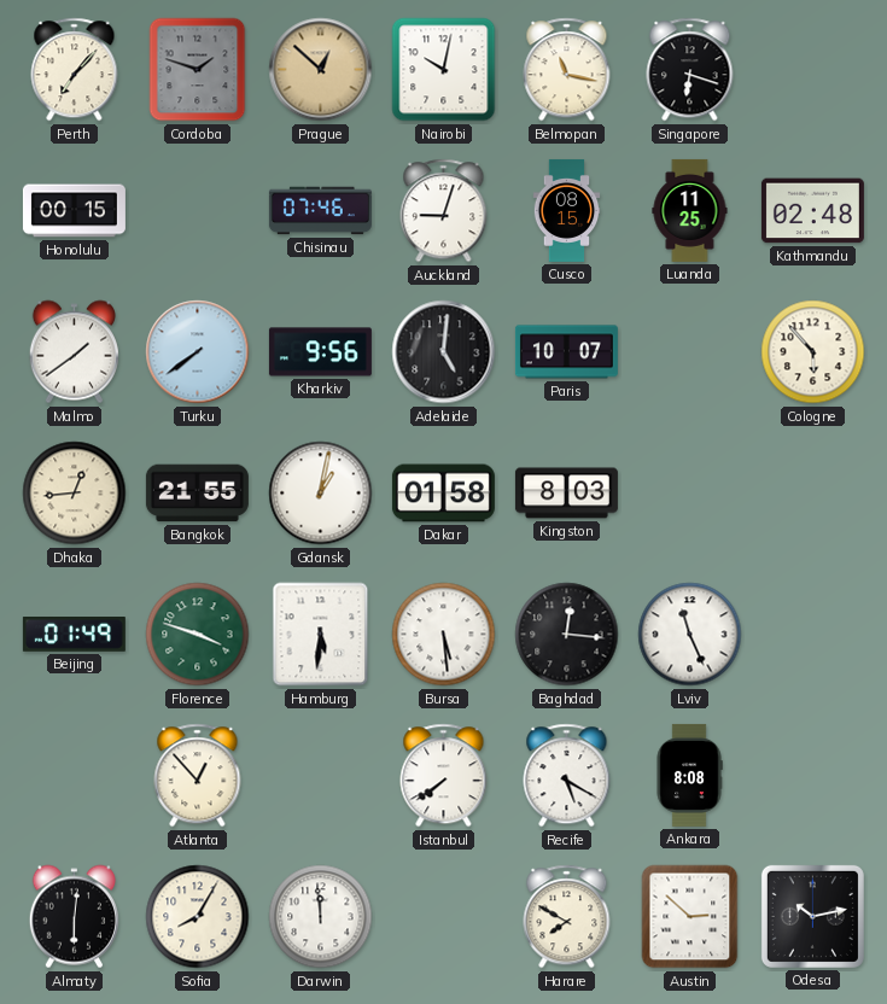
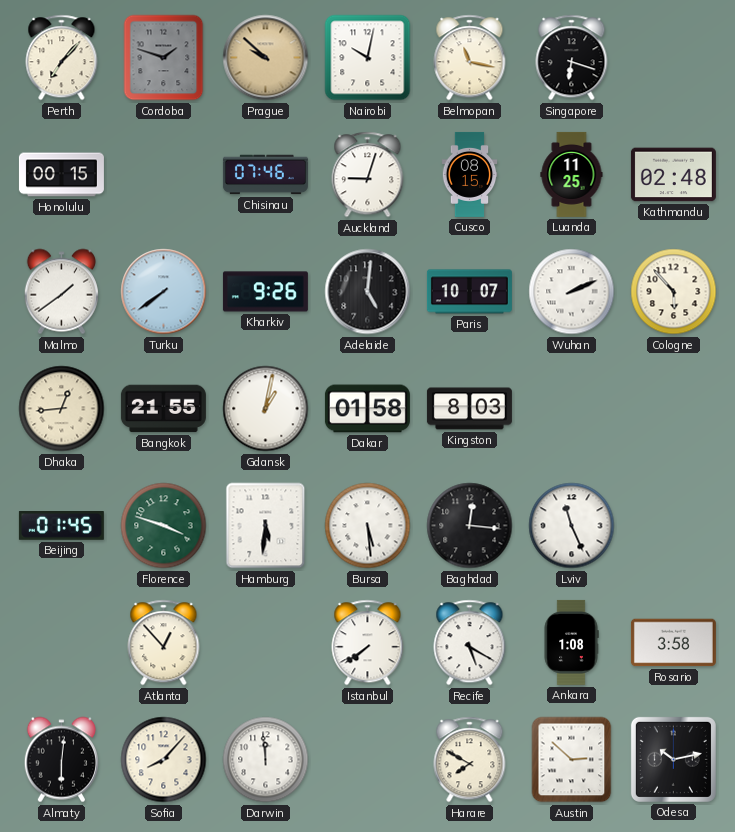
Prague: 12:52 -> 9:52
Kharkiv: 9:56 -> 9:26
Wuhan: none -> 2:11
Beijing: 01:49 -> 01:45
Ankara: 8:08 -> 1:08
Rosario: none -> 3:58
Sofia: 8:05 -> 8:07
